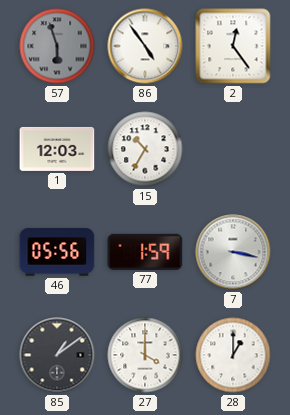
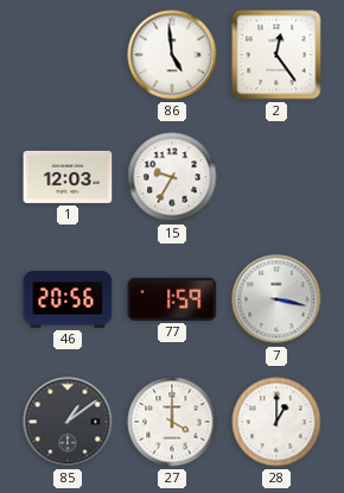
57: 5:57 -> none
86: 4:54 -> 4:59
15: 10:35 -> 9:35
46: 05:56 -> 20:56
